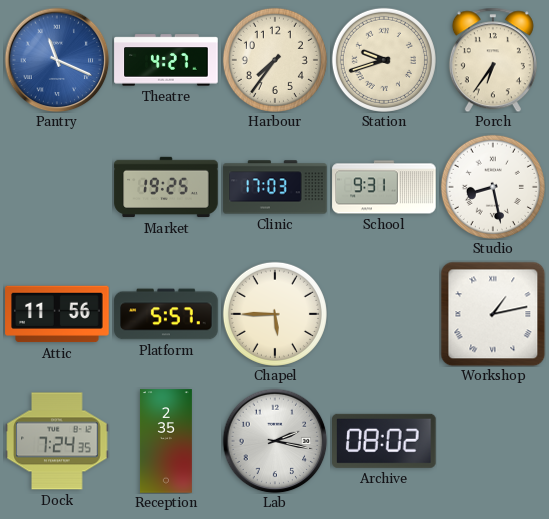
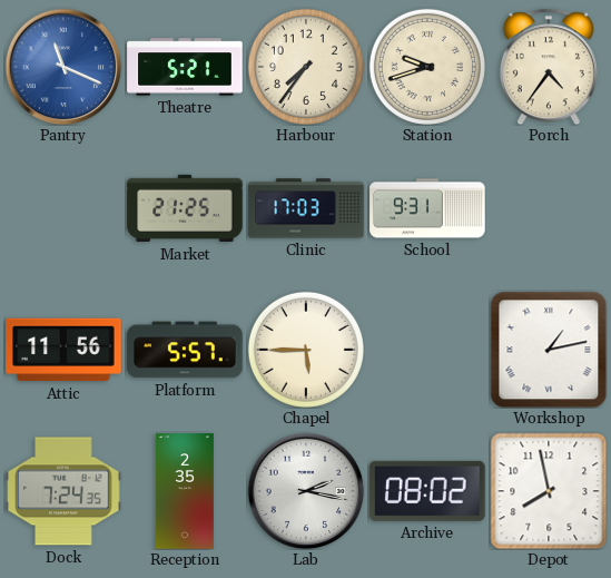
Theatre: 4:27 -> 5:21
Porch: 6:36 -> 4:36
Market: 19:25 -> 21:25
Studio: 8:28 -> none
Depot: none -> 7:58
